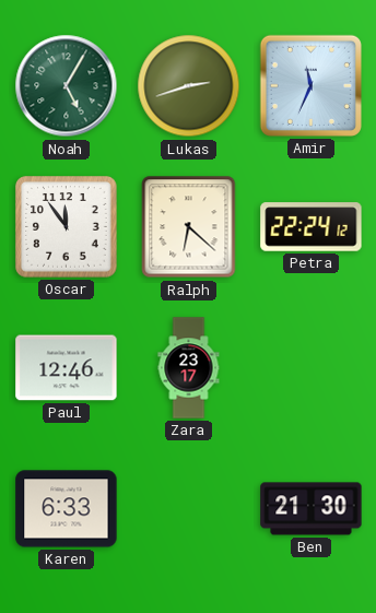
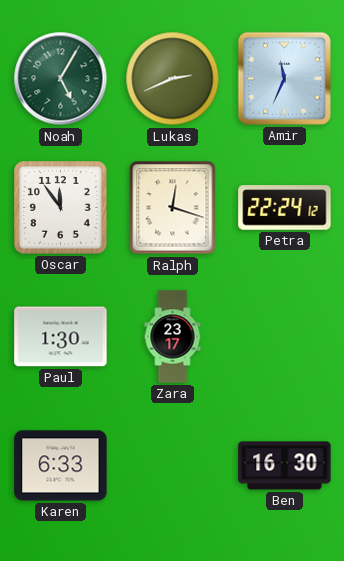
Lukas: 2:42 -> 2:41
Ralph: 6:22 -> 12:18
Paul: 12:46 -> 1:30
Ben: 21:30 -> 16:30
